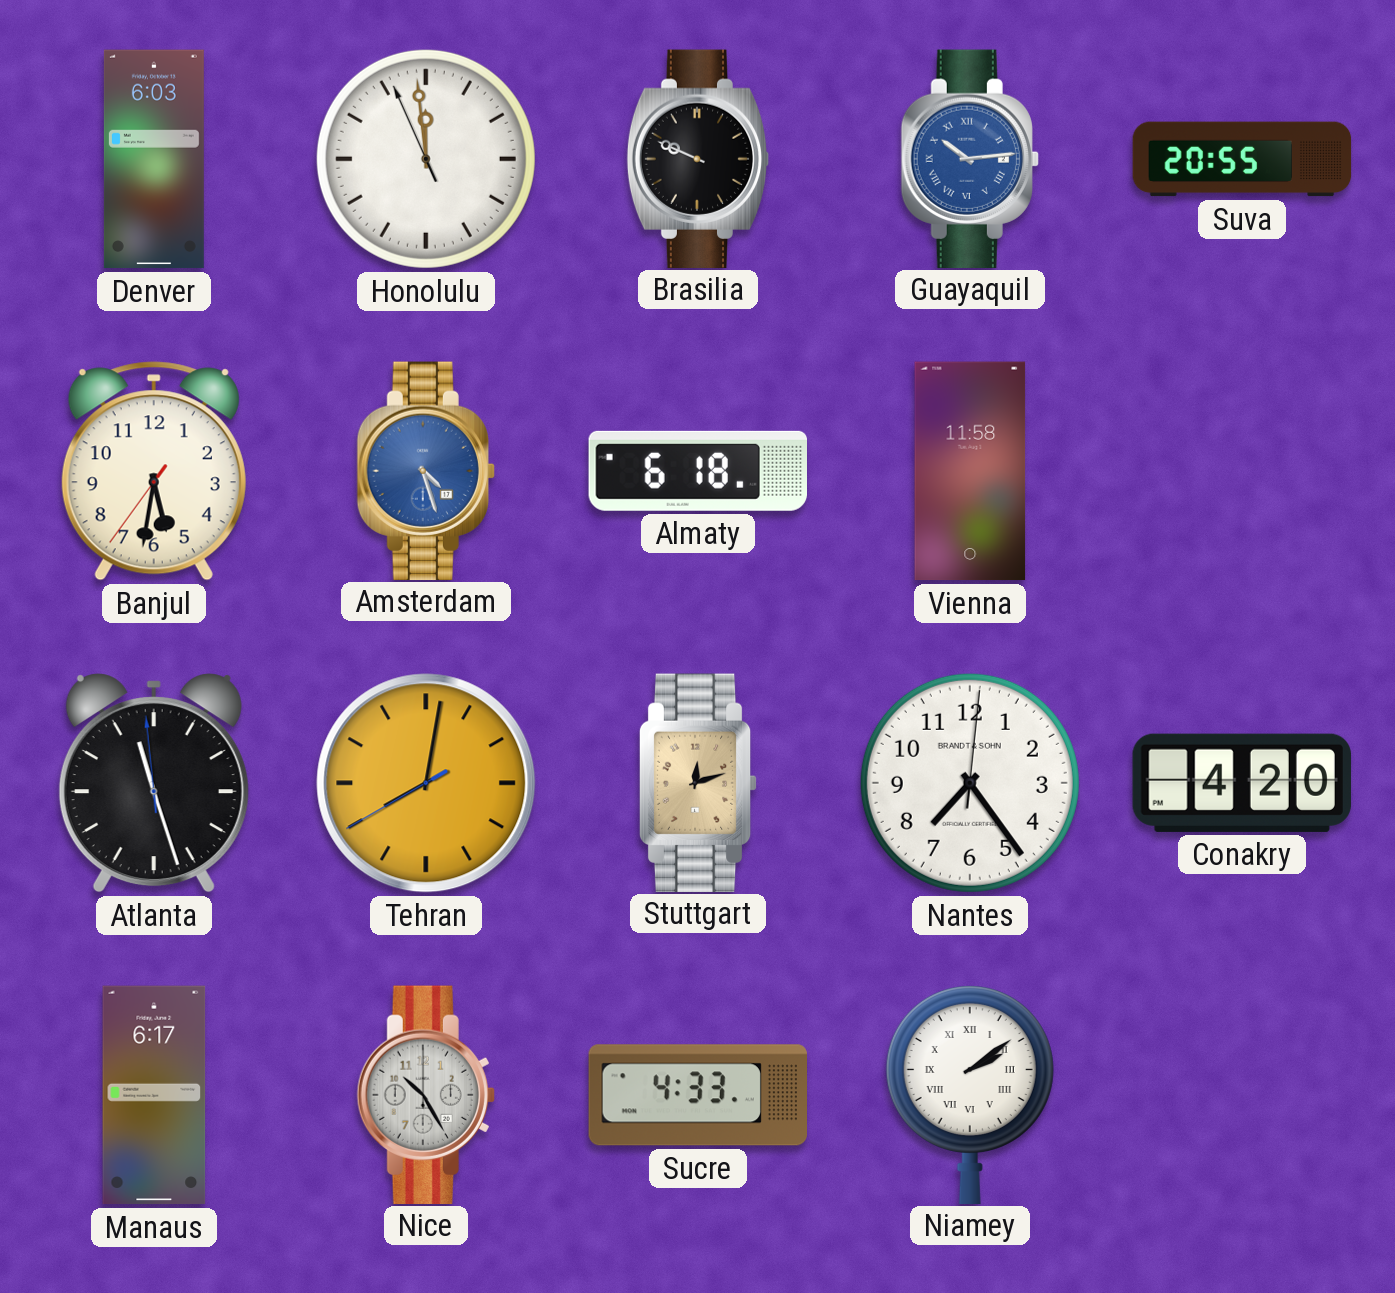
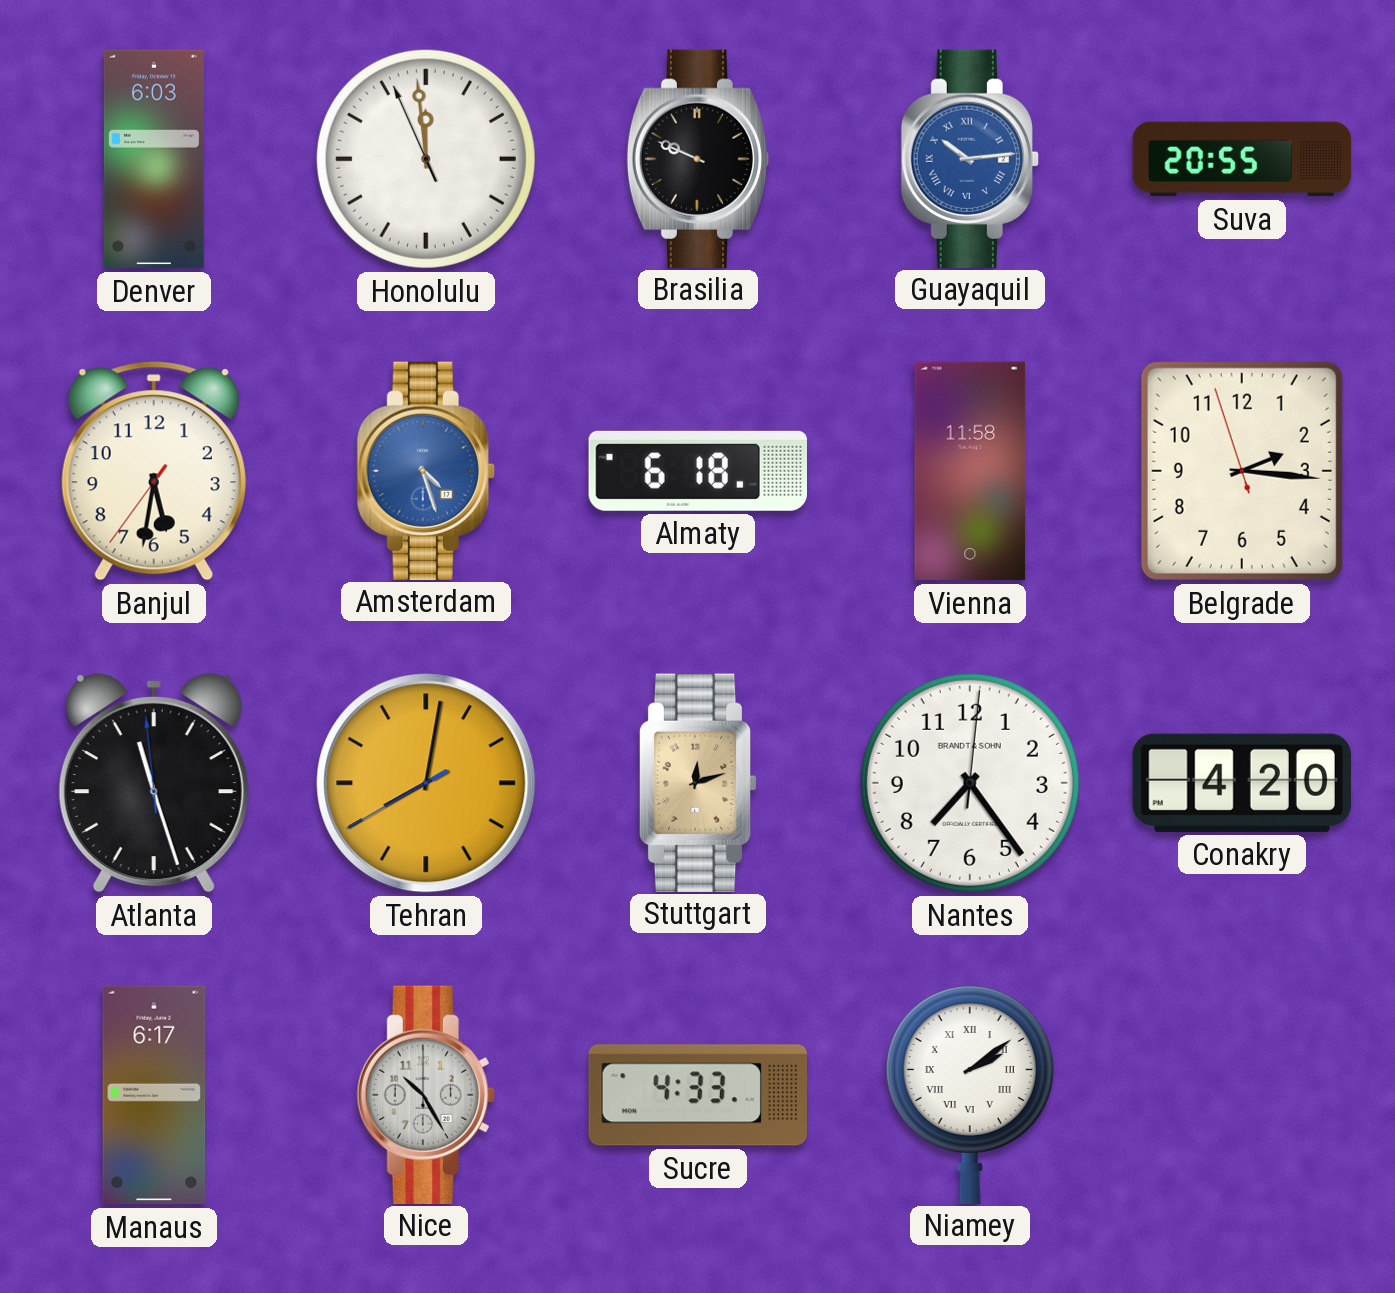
Belgrade: none -> 2:15
